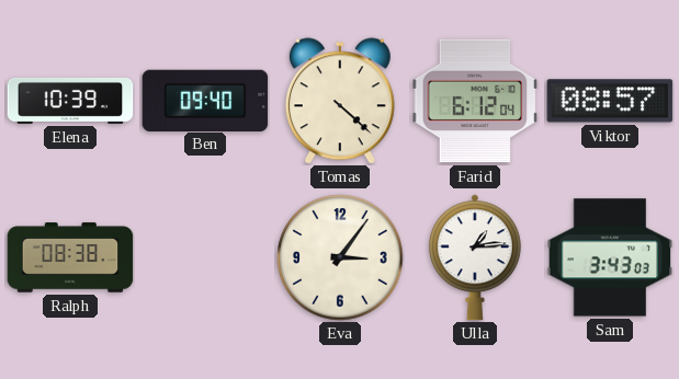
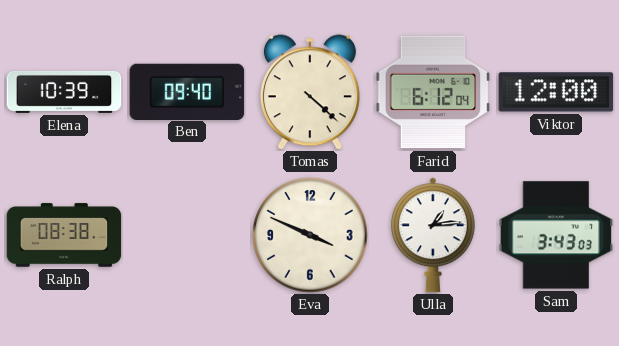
Viktor: 08:57 -> 12:00
Eva: 3:06 -> 3:49
